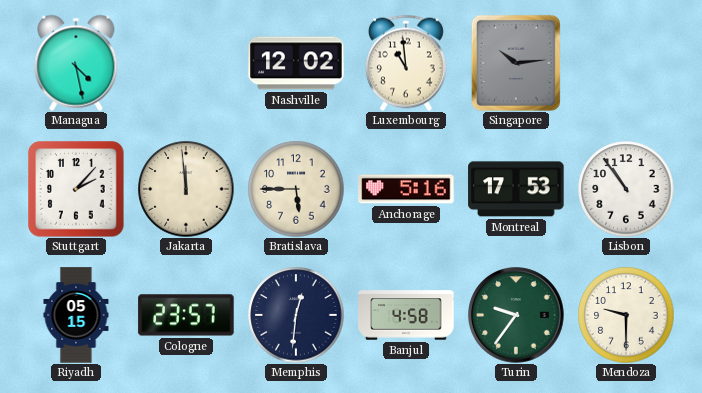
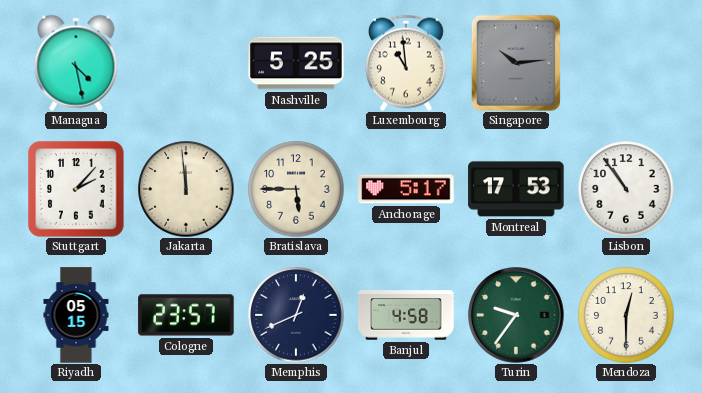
Nashville: 12:02 -> 5:25
Anchorage: 5:16 -> 5:17
Memphis: 12:31 -> 12:41
Mendoza: 9:30 -> 12:30
